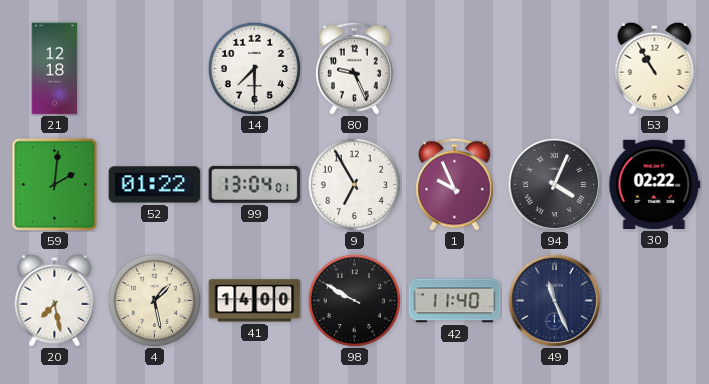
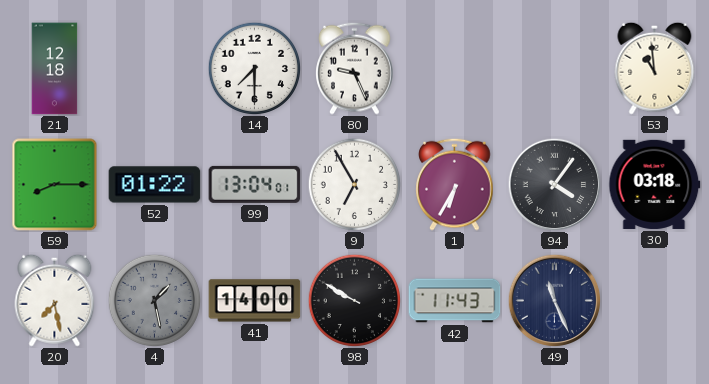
53: 10:55 -> 10:59
59: 2:01 -> 8:15
1: 9:56 -> 6:35
94: 4:04 -> 4:06
30: 02:22 -> 03:18
4 dial: cream -> grey
42: 11:40 -> 11:43
